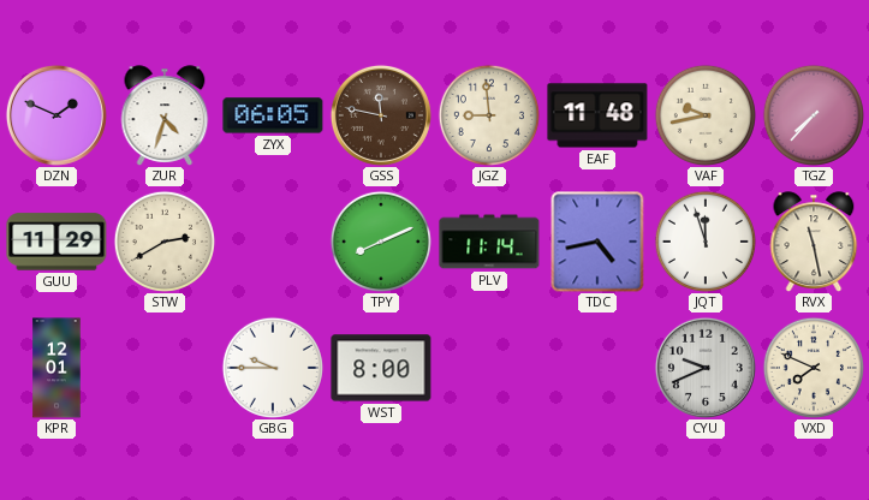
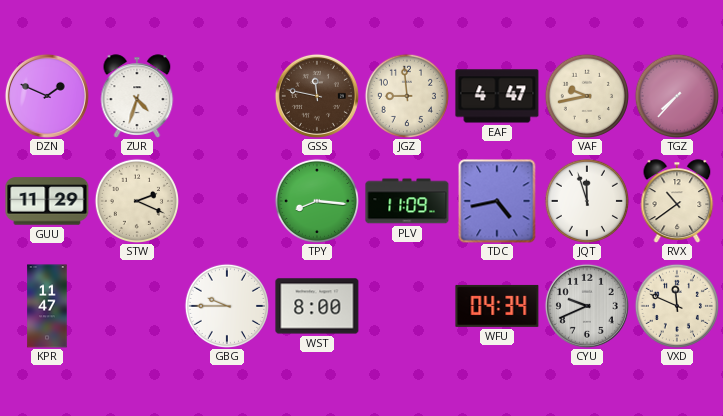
ZYX: 06:05 -> none
EAF: 11:48 -> 4:47
STW: 2:40 -> 2:19
TPY: 8:11 -> 8:16
PLV: 11:14 -> 11:09
RVX: 11:28 -> 10:39
KPR: 12:01 -> 11:47
WFU: none -> 04:34
VXD: 7:49 -> 11:49
